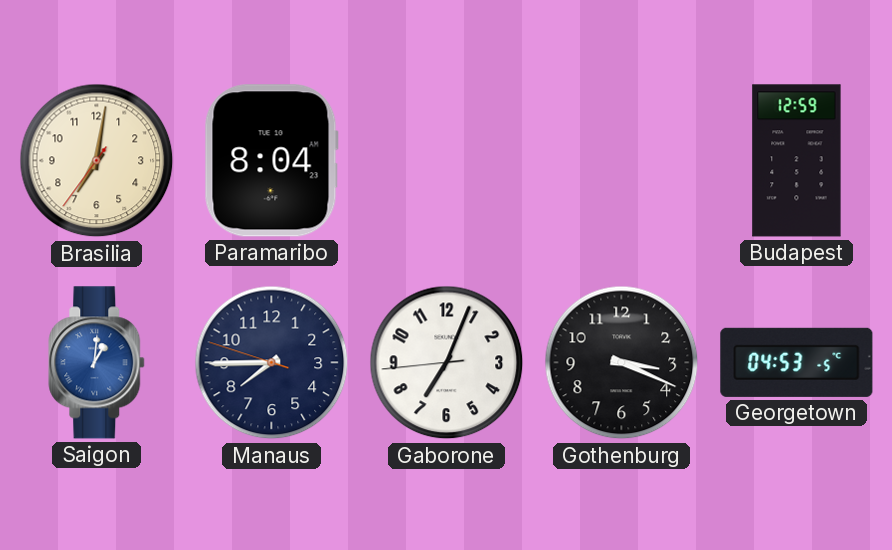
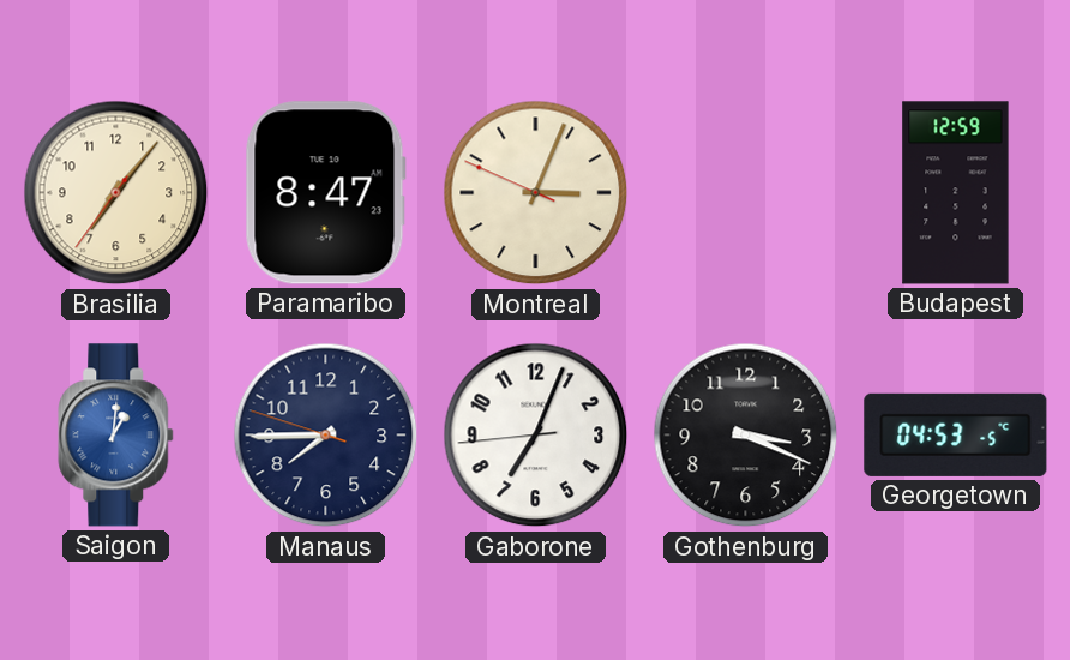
Brasilia: 7:01 -> 7:06
Paramaribo: 8:04 -> 8:47
Montreal: none -> 3:03
